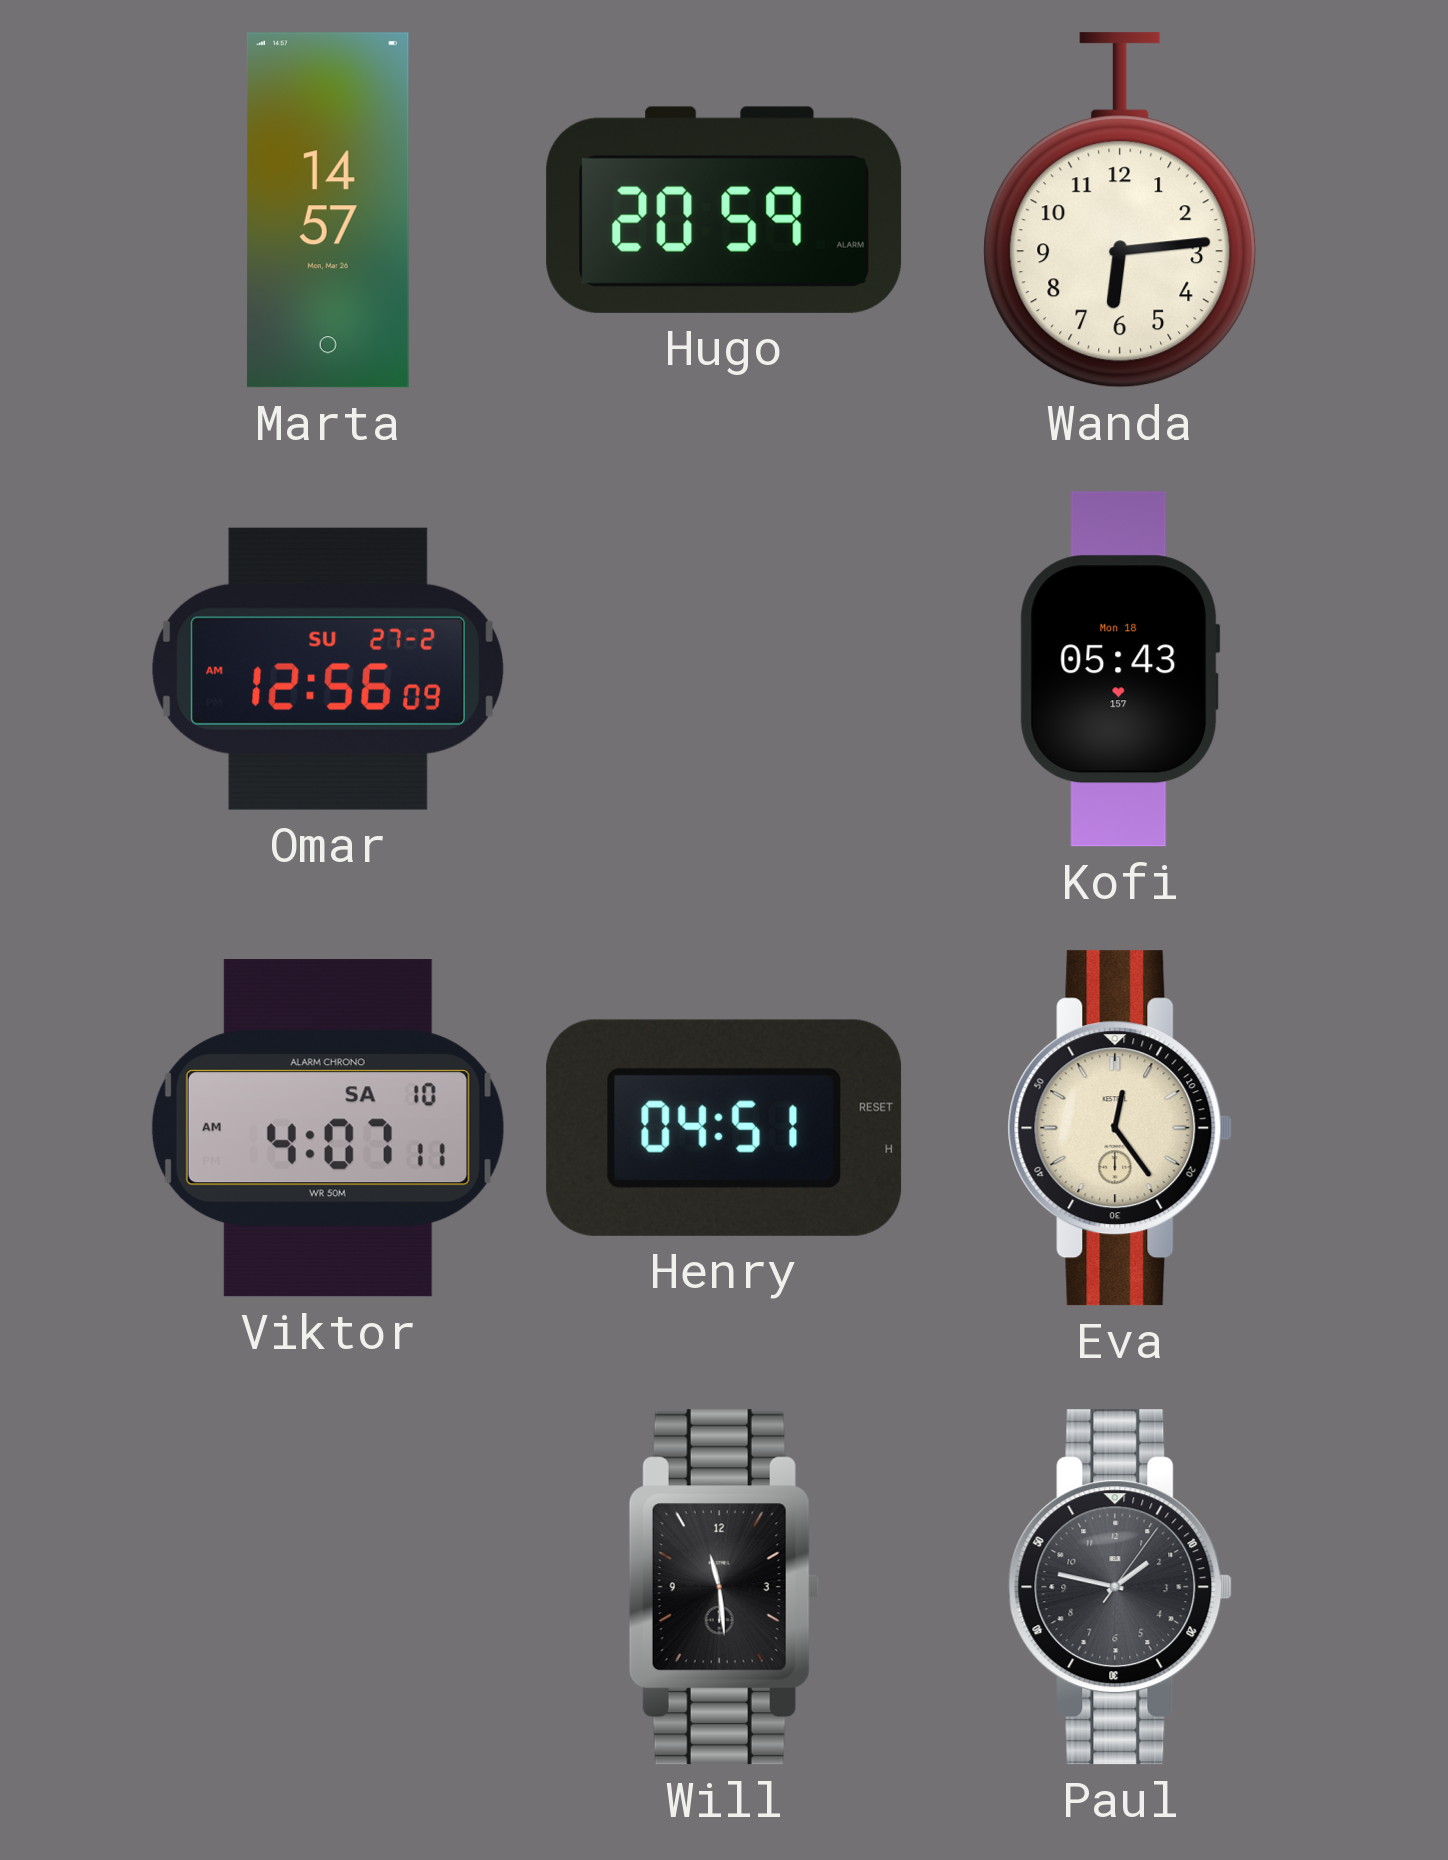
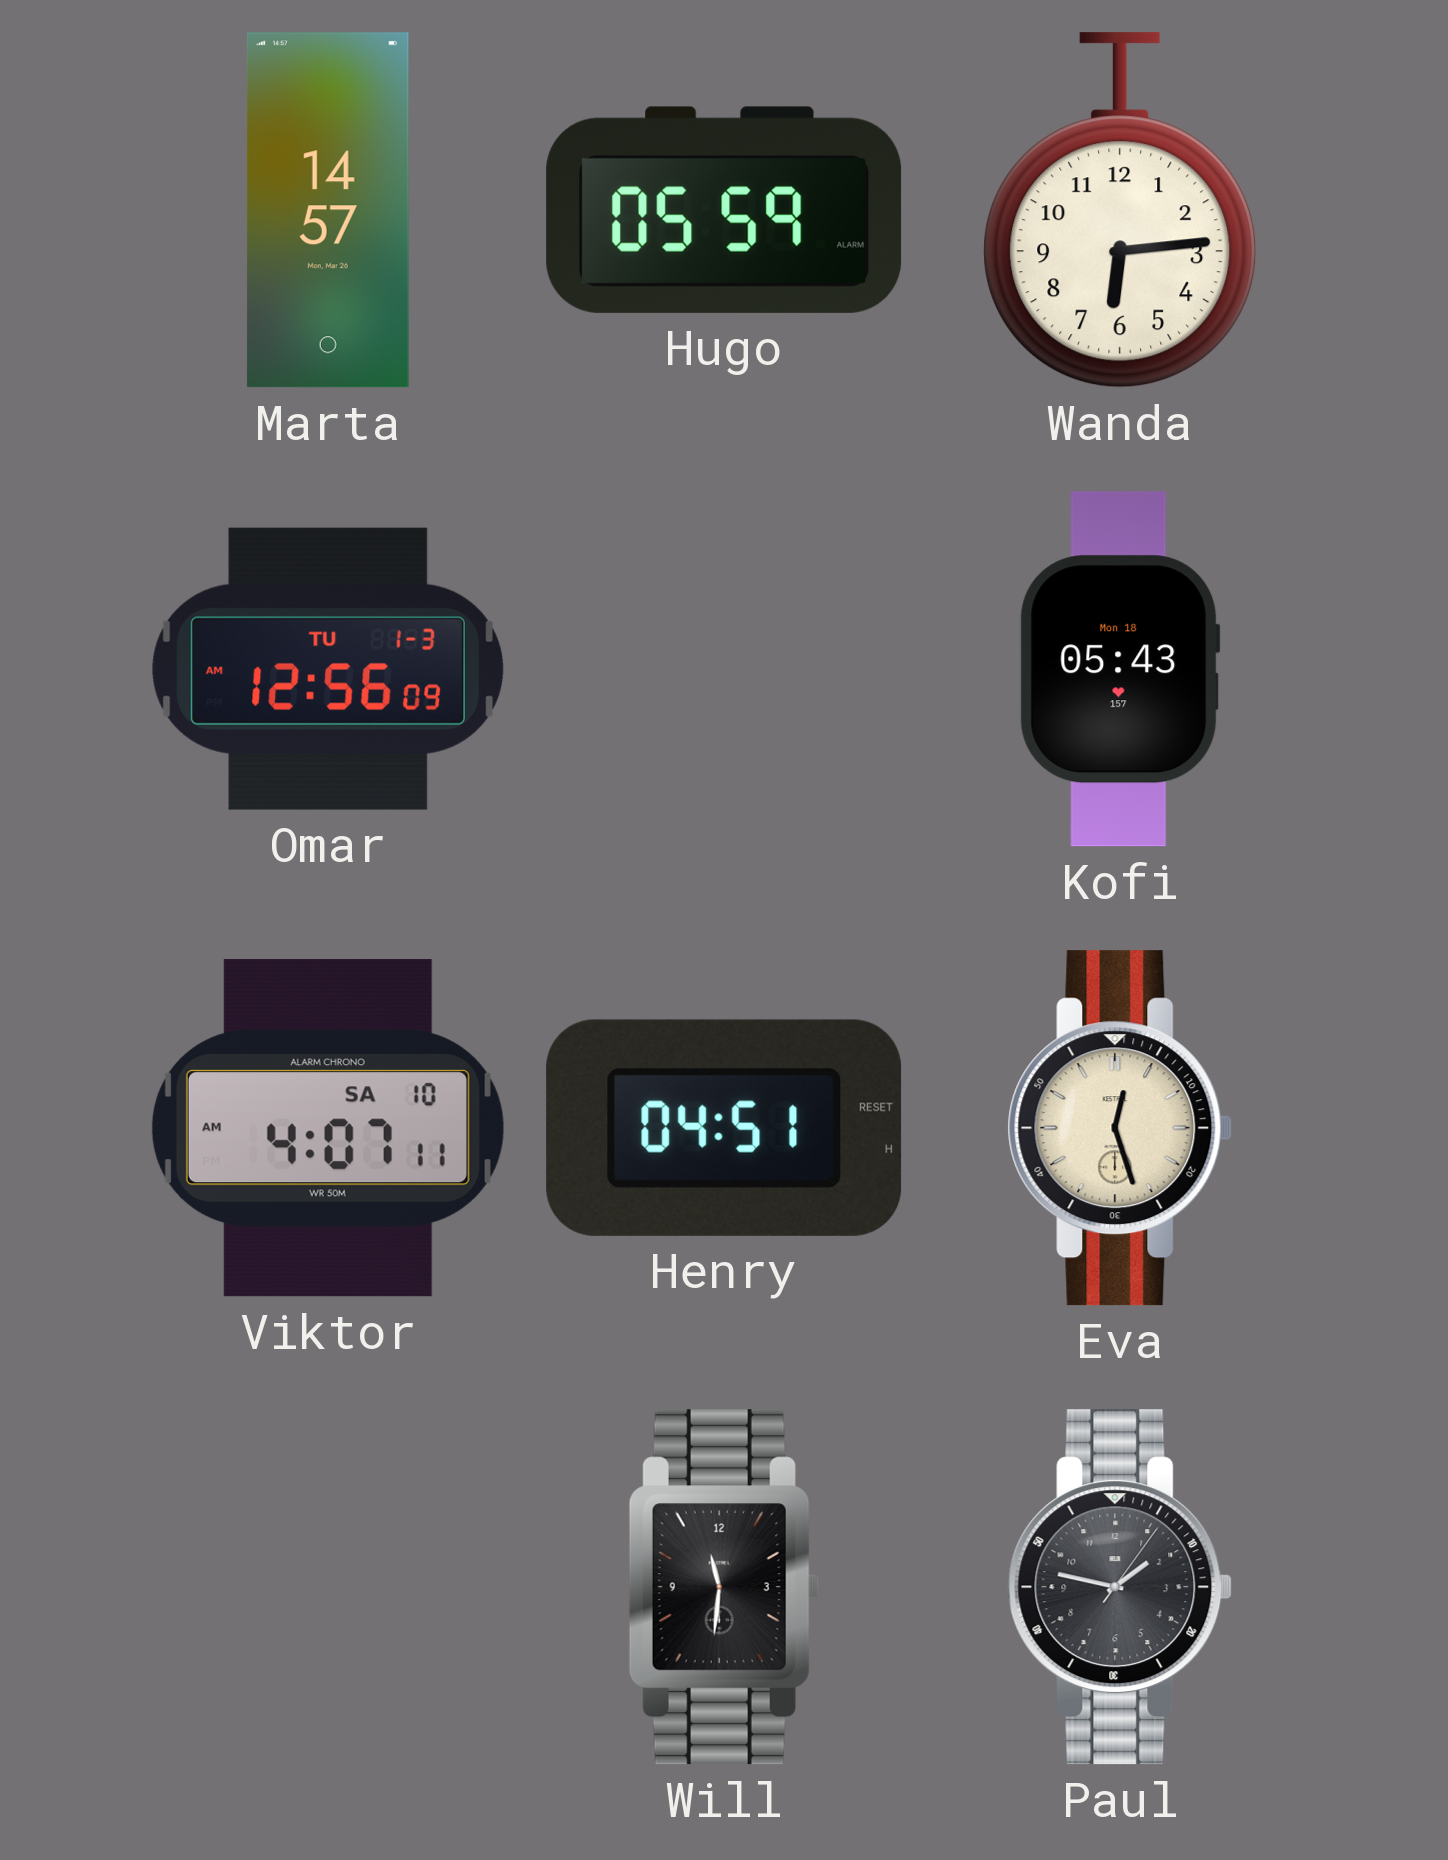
Hugo: 20:59 -> 05:59
Omar date: SU 27-2 -> TU 1-3
Eva: 12:24 -> 12:27
Will: 11:29 -> 11:31
